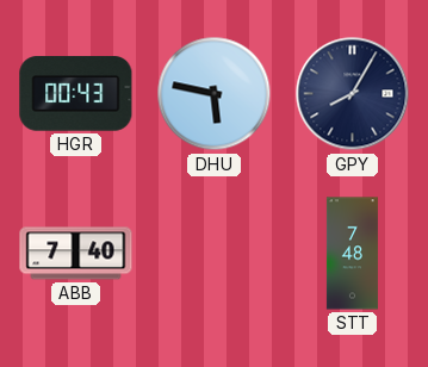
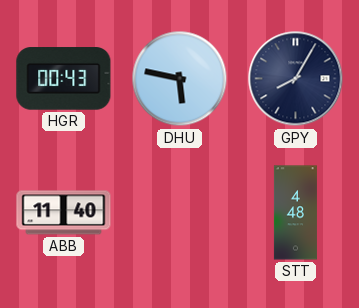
ABB: 7:40 -> 11:40
STT: 7:48 -> 4:48
